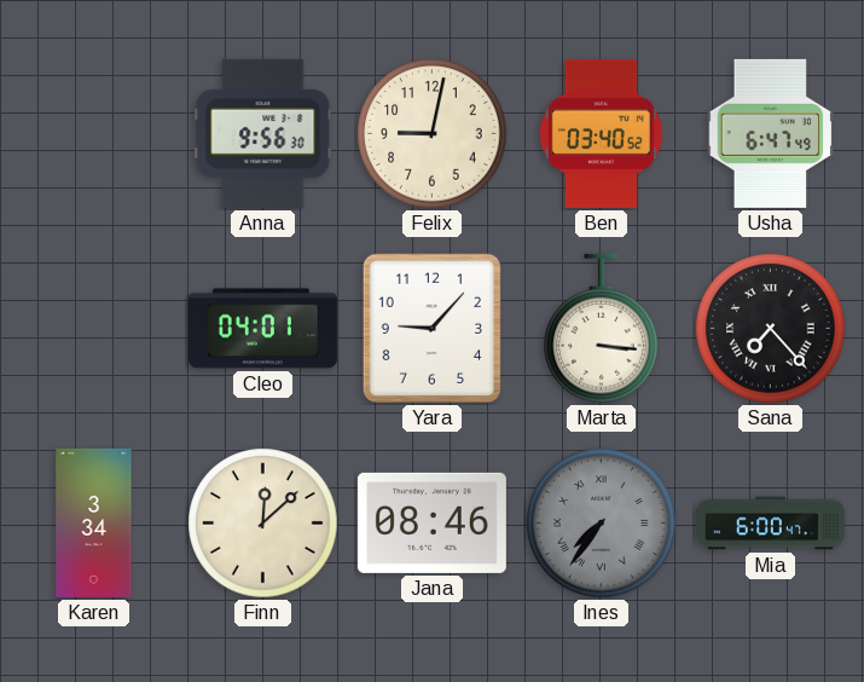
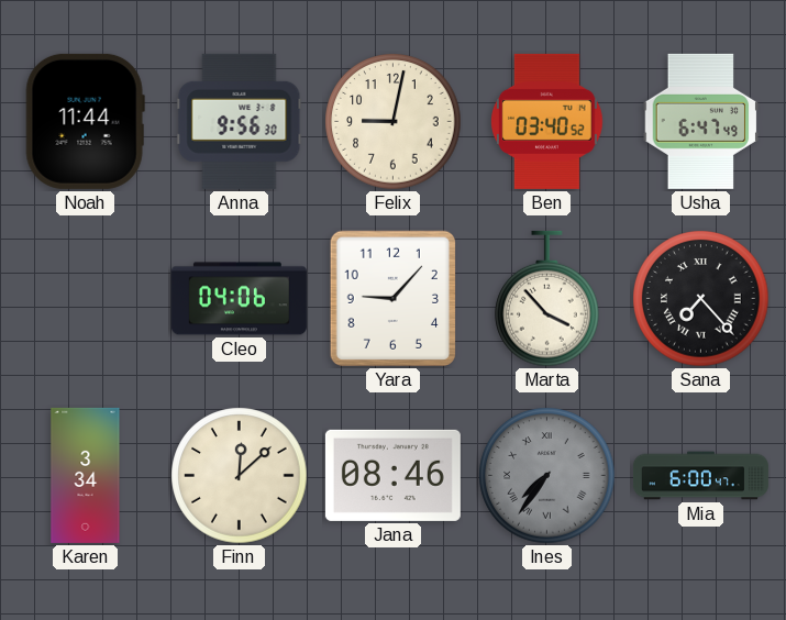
Noah: none -> 11:44
Cleo: 04:01 -> 04:06
Marta: 3:16 -> 3:53
